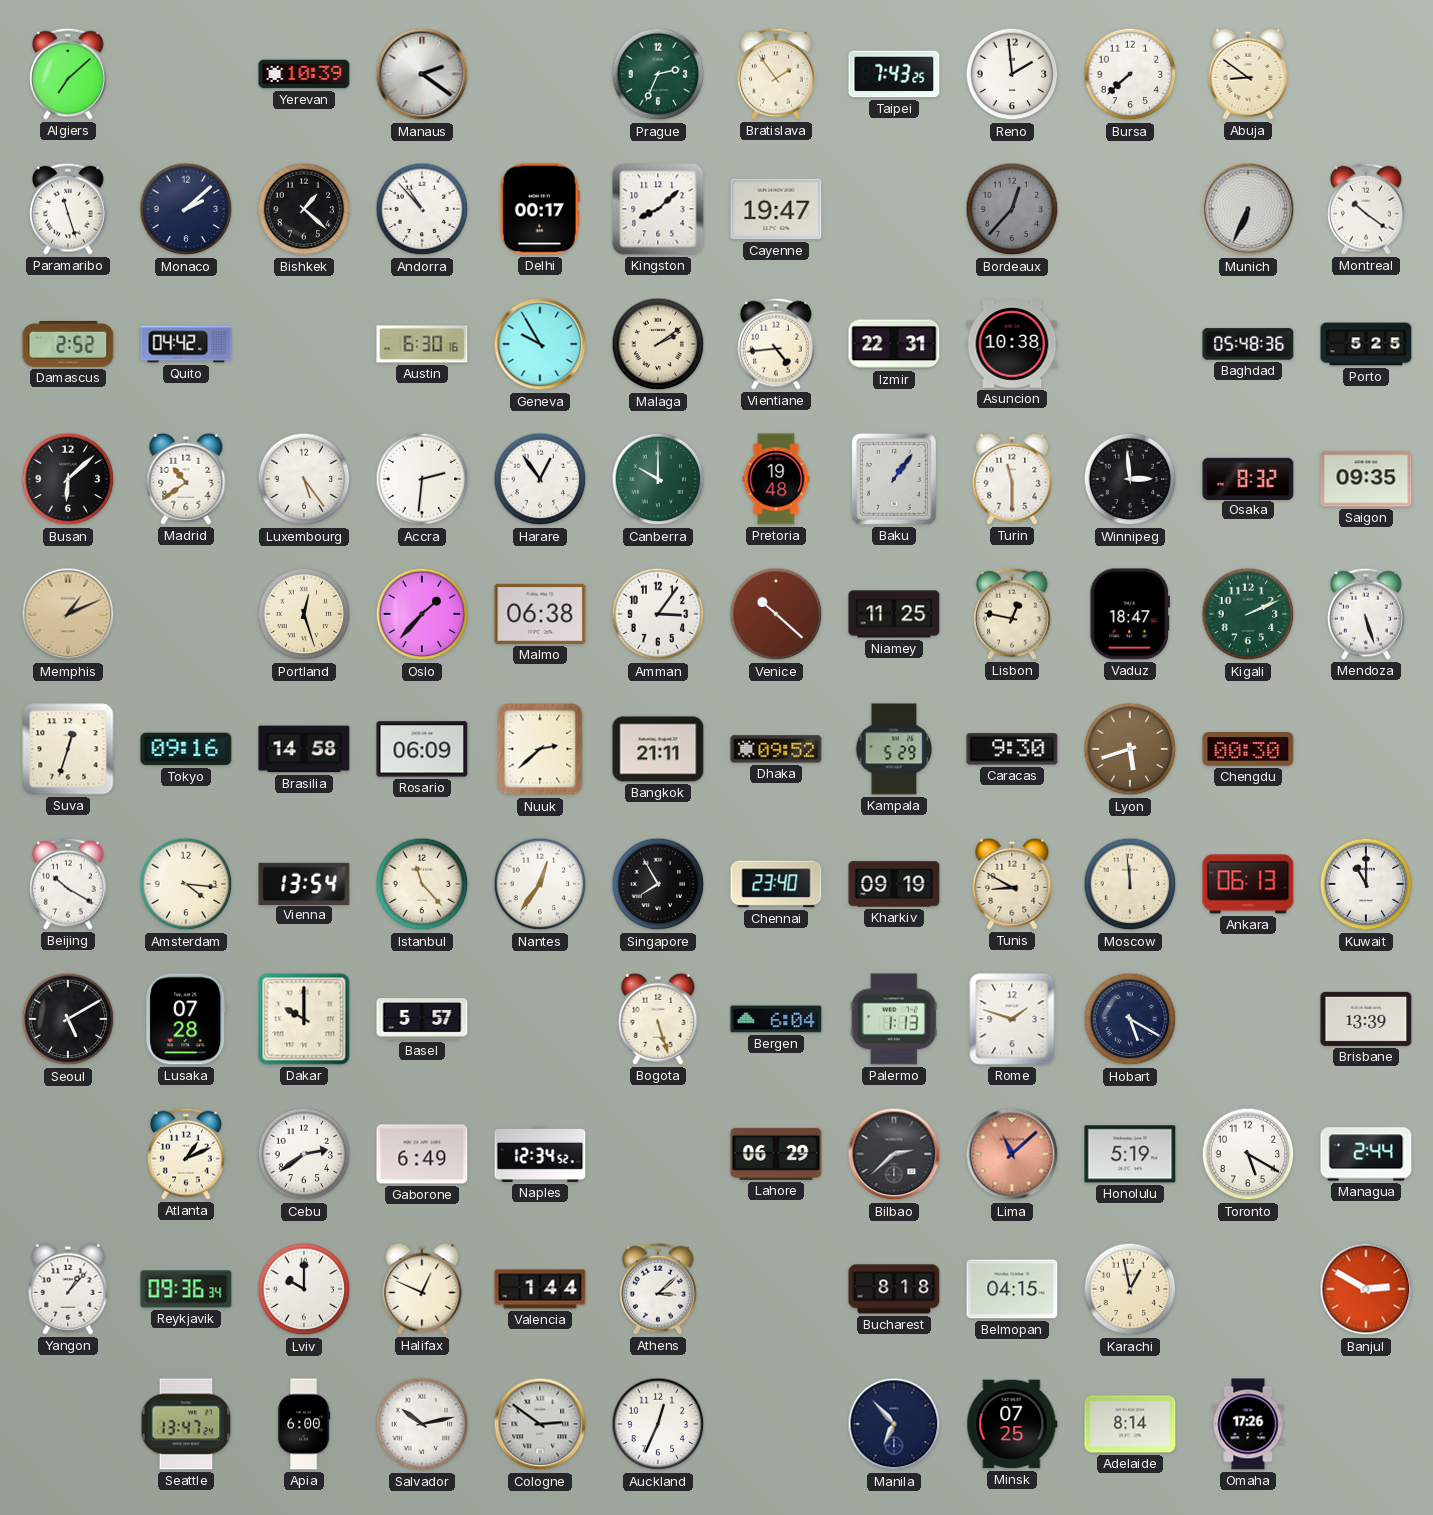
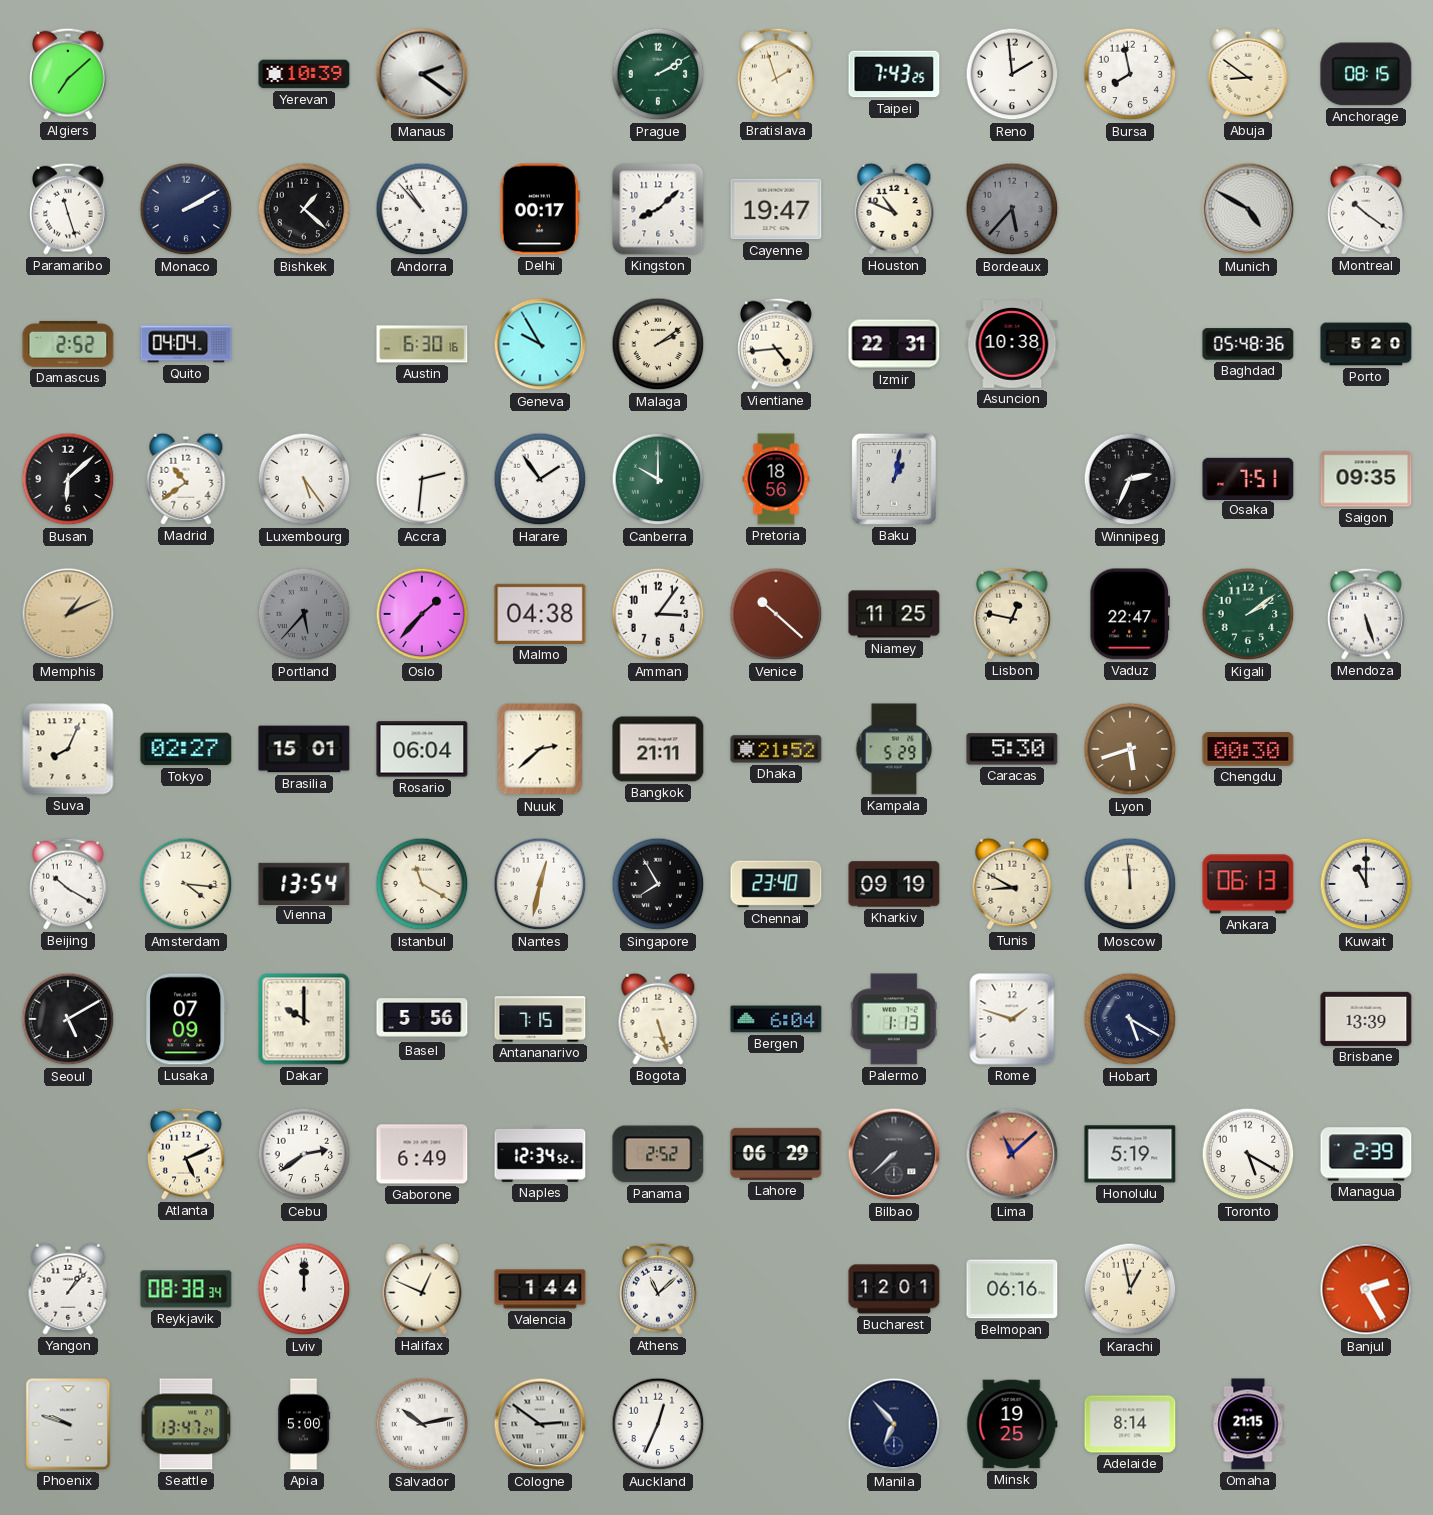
Prague: 2:34 -> 2:10
Bratislava: 1:54 -> 1:57
Bursa: 7:38 -> 7:58
Anchorage: none -> 08:15
Monaco: 2:08 -> 2:10
Houston: none -> 10:49
Bordeaux: 12:37 -> 5:37
Munich: 6:34 -> 4:50
Quito: 04:42 -> 04:04
Porto: 5:25 -> 5:20
Harare: 12:54 -> 1:54
Pretoria: 19:48 -> 18:56
Baku: 1:06 -> 1:02
Turin: 11:30 -> none
Winnipeg: 2:59 -> 2:34
Osaka: 8:32 -> 7:51
Portland: 12:27 -> 5:37
Portland dial: cream -> grey
Malmo: 06:38 -> 04:38
Vaduz: 18:47 -> 22:47
Kigali: 2:11 -> 2:09
Suva: 12:33 -> 8:04
Tokyo: 09:16 -> 02:27
Brasilia: 14:58 -> 15:01
Rosario: 06:09 -> 06:04
Dhaka: 09:52 -> 21:52
Caracas: 9:30 -> 5:30
Istanbul: 11:23 -> 11:20
Nantes: 12:36 -> 12:32
Lusaka: 07:28 -> 07:09
Basel: 5:57 -> 5:56
Antananarivo: none -> 7:15
Atlanta: 1:11 -> 5:11
Panama: none -> 2:52
Bilbao: 2:38 -> 7:38
Managua: 2:44 -> 2:39
Reykjavik: 09:36 -> 08:38
Lviv: 10:00 -> 12:00
Athens: 3:08 -> 11:08
Bucharest: 8:18 -> 12:01
Belmopan: 04:15 -> 06:16
Banjul: 2:50 -> 2:25
Phoenix: none -> 9:48
Apia: 6:00 -> 5:00
Minsk: 07:25 -> 19:25
Omaha: 17:26 -> 21:15
